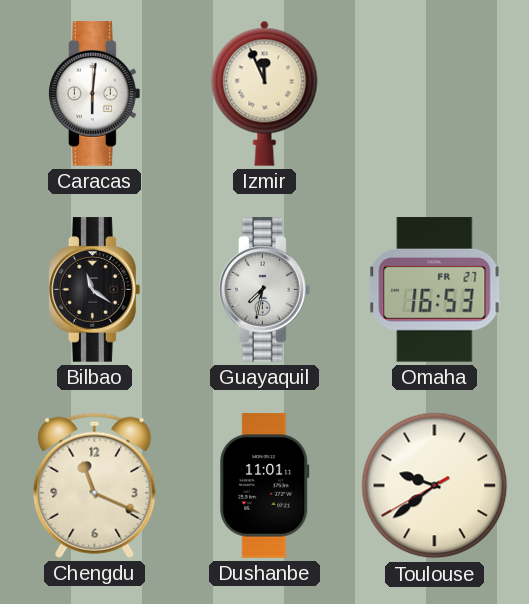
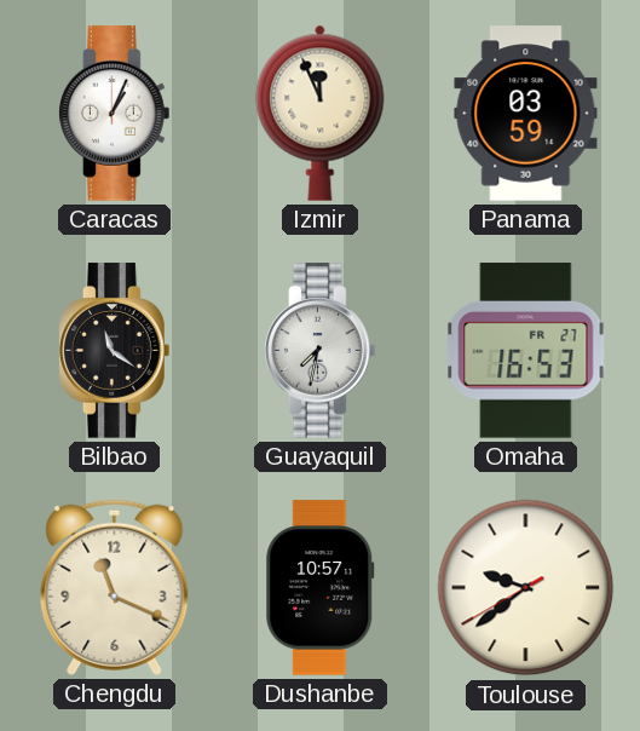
Caracas: 6:01 -> 1:04
Panama: none -> 03:59
Dushanbe: 11:01 -> 10:57
